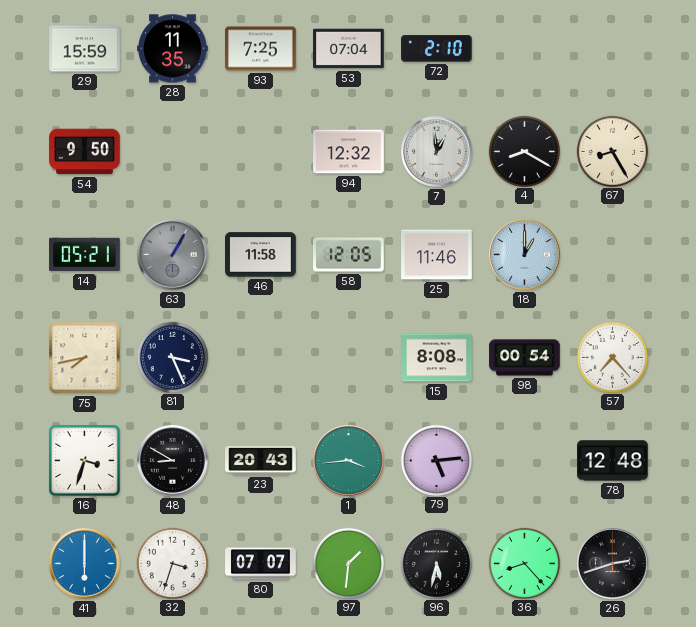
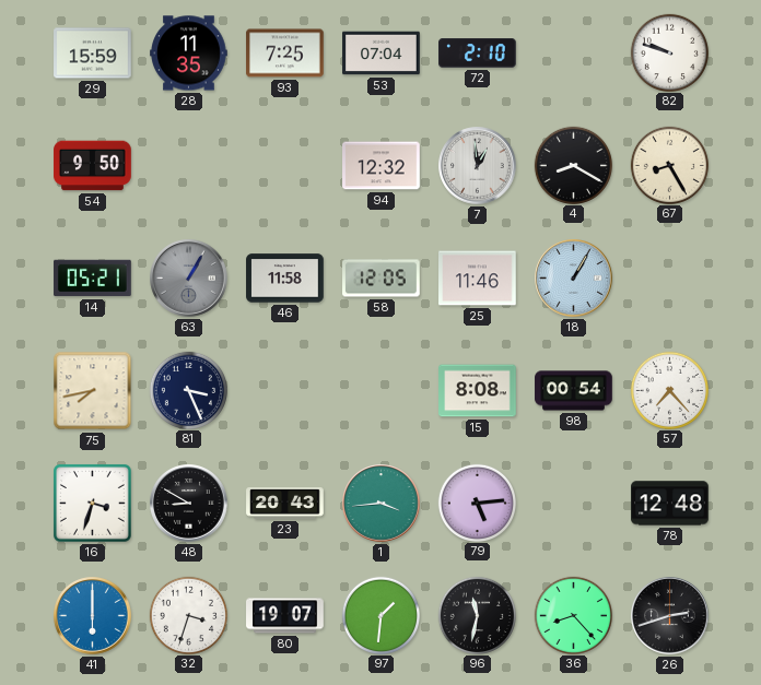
82: none -> 9:48
18: 1:00 -> 1:05
80: 07:07 -> 19:07
96: 5:32 -> 11:32
